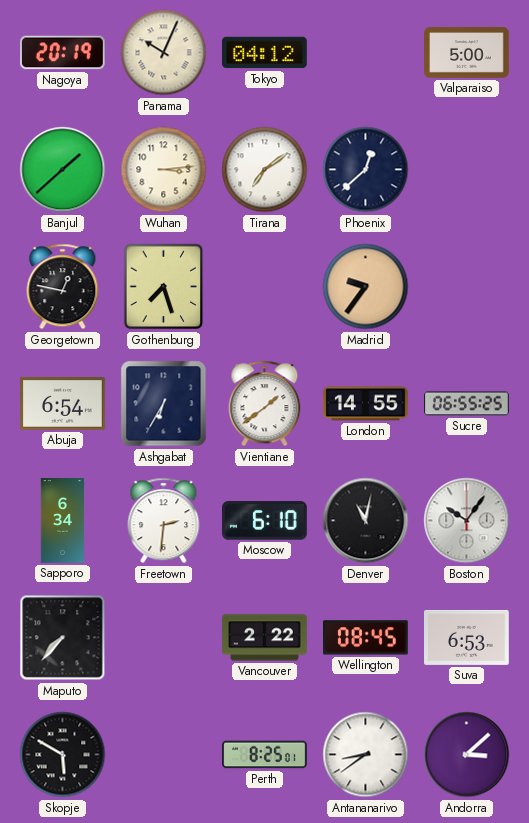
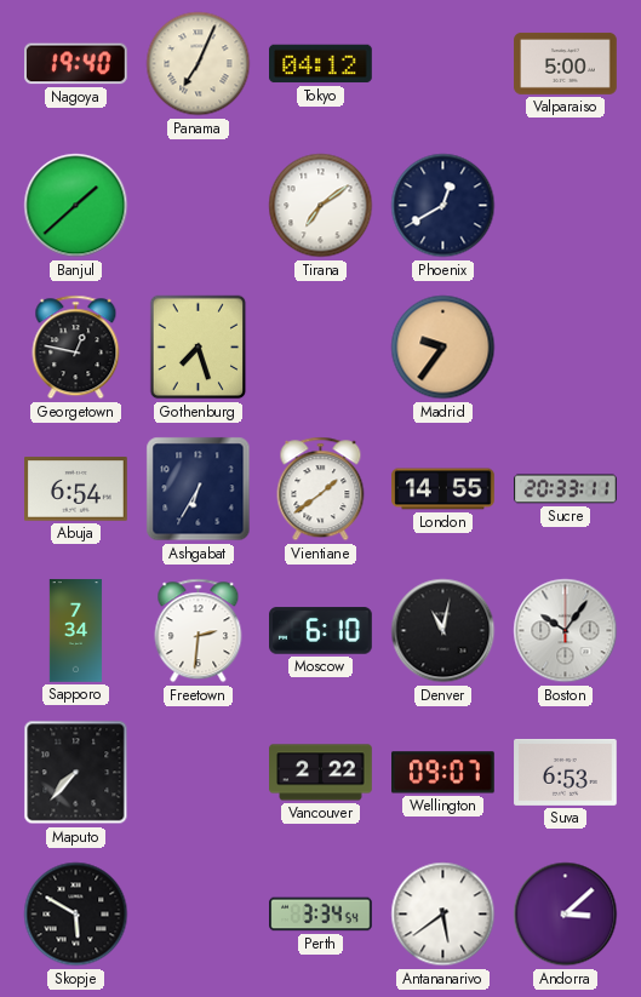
Nagoya: 20:19 -> 19:40
Panama: 10:04 -> 7:04
Wuhan: 3:14 -> none
Phoenix: 12:38 -> 12:40
Sucre: 06:55 -> 20:33
Sapporo: 6:34 -> 7:34
Wellington: 08:45 -> 09:07
Perth: 8:25 -> 3:34
Antananarivo: 8:39 -> 5:39
